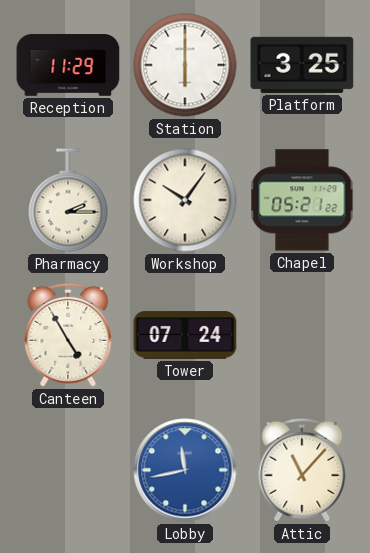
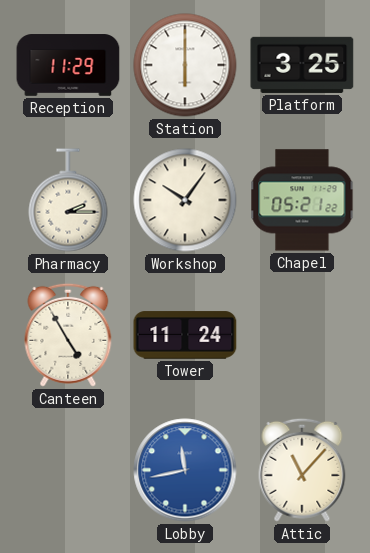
Tower: 07:24 -> 11:24
